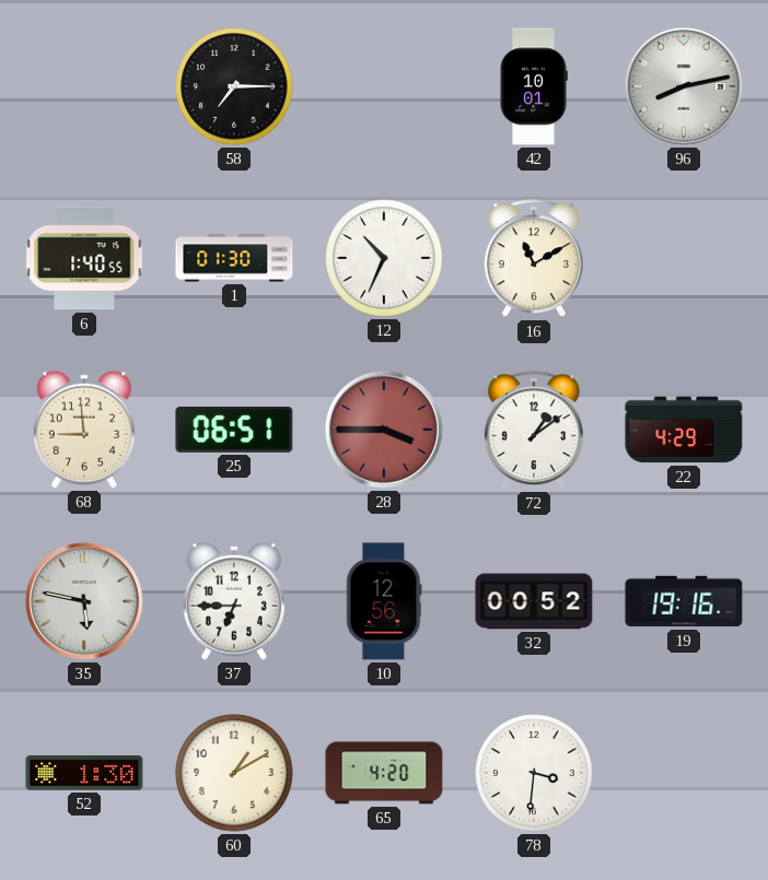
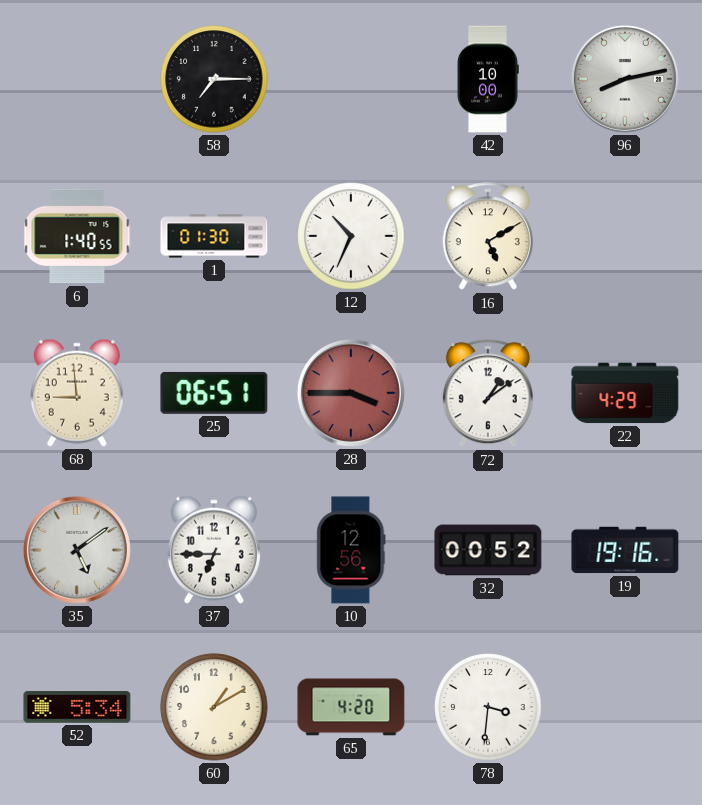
42: 10:01 -> 10:00
16: 11:10 -> 5:10
35: 5:47 -> 5:09
52: 1:30 -> 5:34
